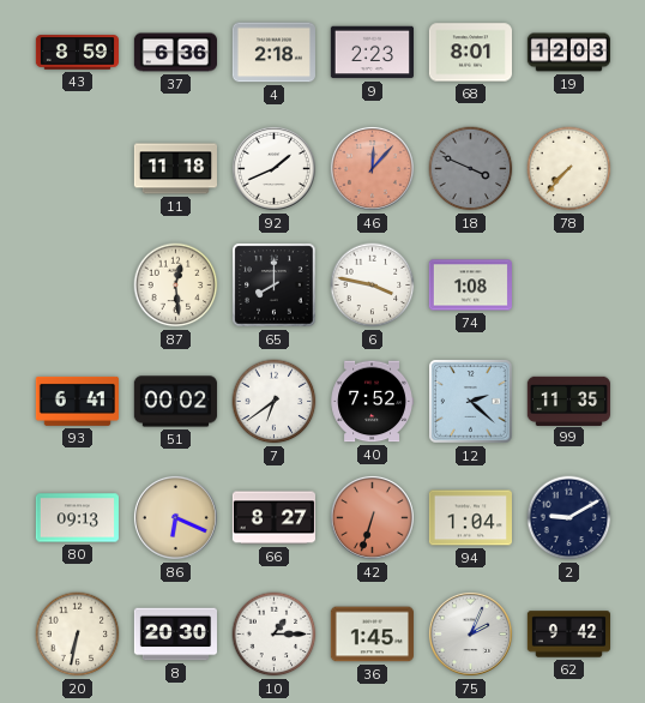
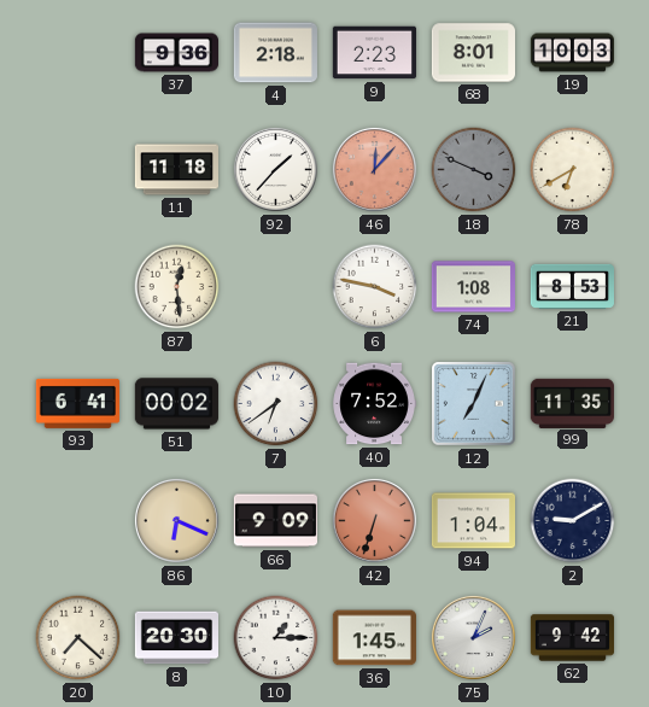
43: 8:59 -> none
37: 6:36 -> 9:36
19: 12:03 -> 10:03
92: 1:41 -> 1:37
78: 7:37 -> 6:40
65: 8:00 -> none
21: none -> 8:53
12: 2:22 -> 7:04
80: 09:13 -> none
66: 8:27 -> 9:09
20: 6:32 -> 7:22
